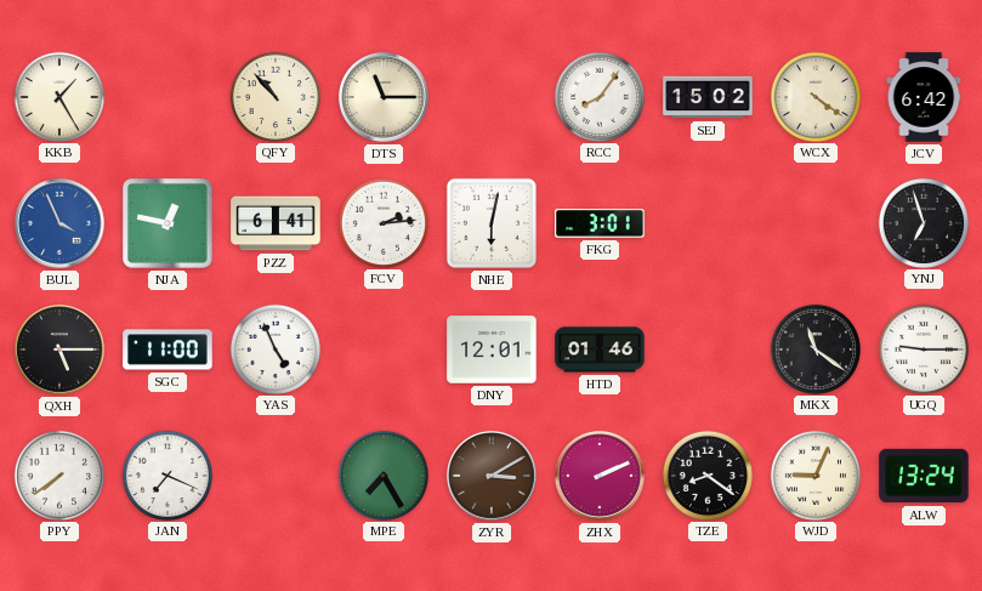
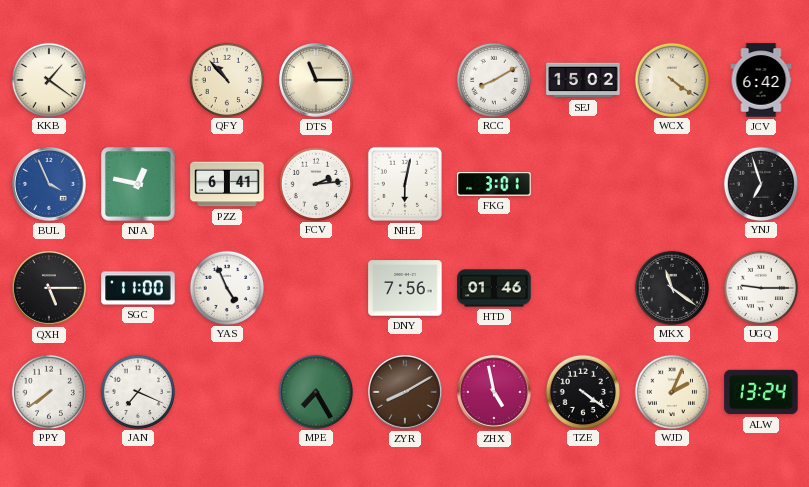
KKB: 1:25 -> 1:21
RCC: 8:06 -> 8:10
DNY: 12:01 -> 7:56
ZYR: 3:10 -> 8:10
ZHX: 2:11 -> 4:58
TZE: 8:21 -> 4:21
WJD: 9:04 -> 2:04
